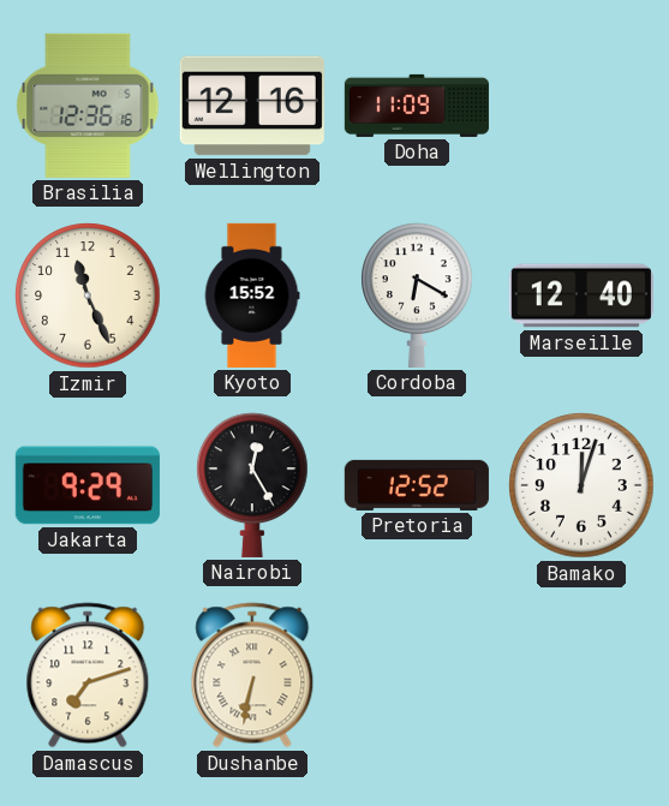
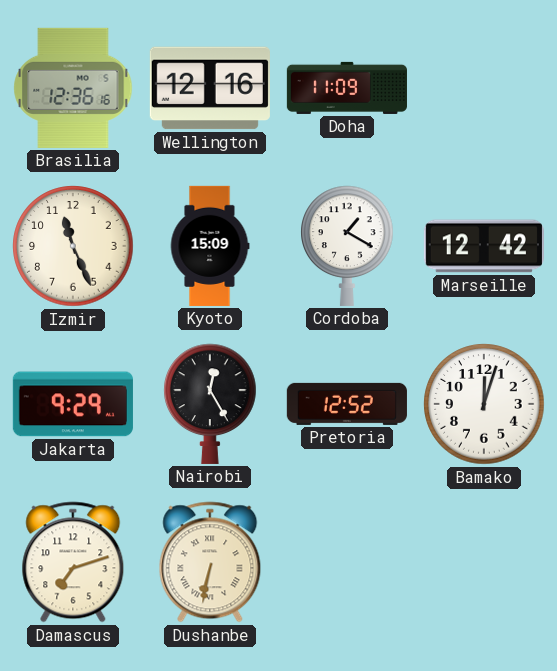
Kyoto: 15:52 -> 15:09
Cordoba: 6:20 -> 1:20
Marseille: 12:40 -> 12:42
